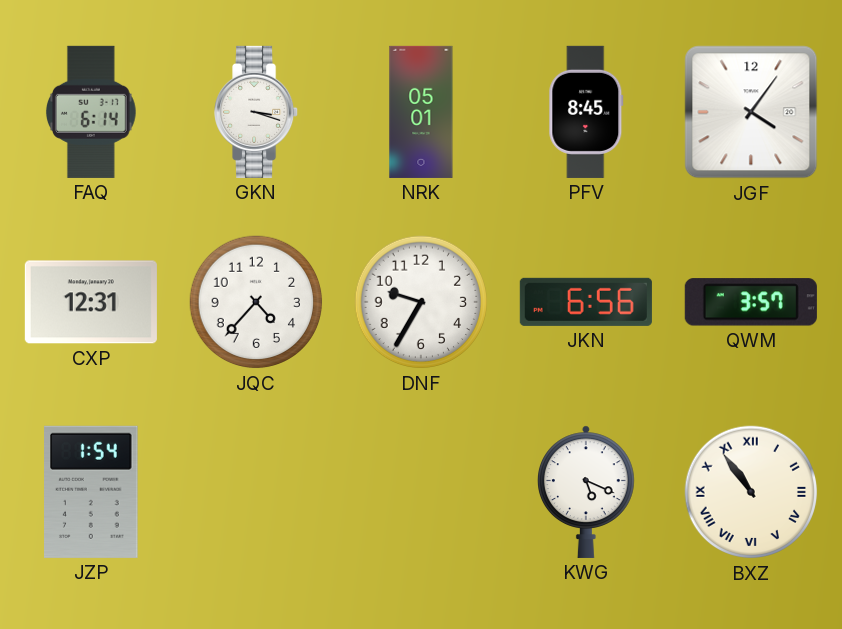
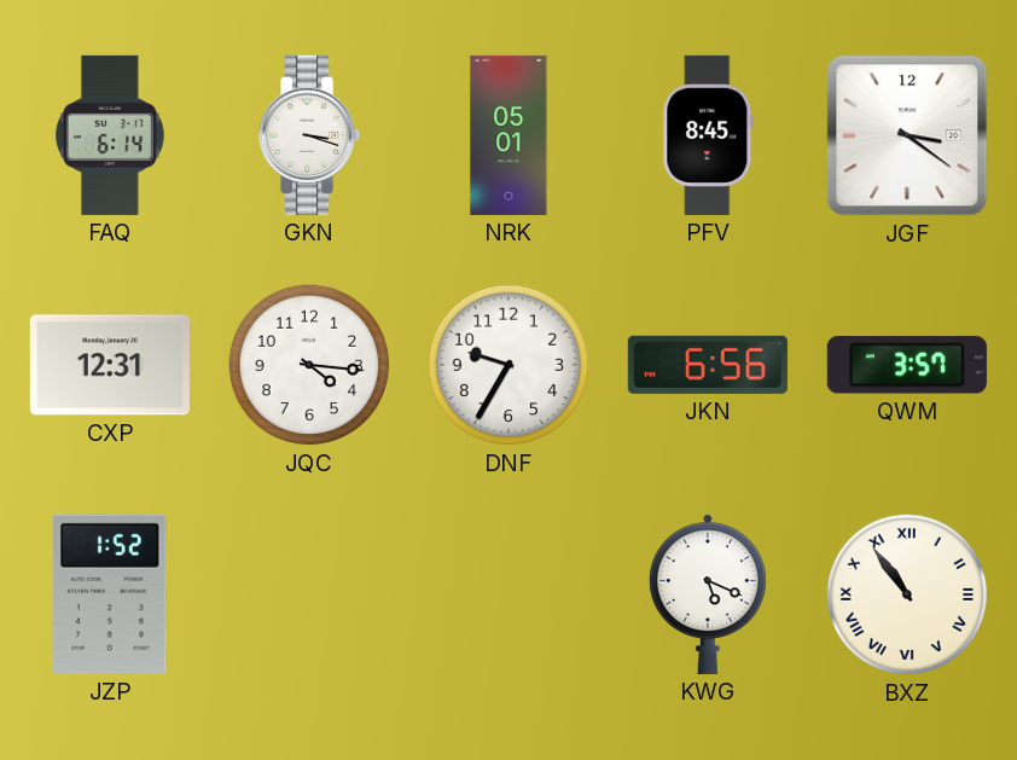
JGF: 4:06 -> 3:21
JQC: 4:37 -> 4:16
JZP: 1:54 -> 1:52
